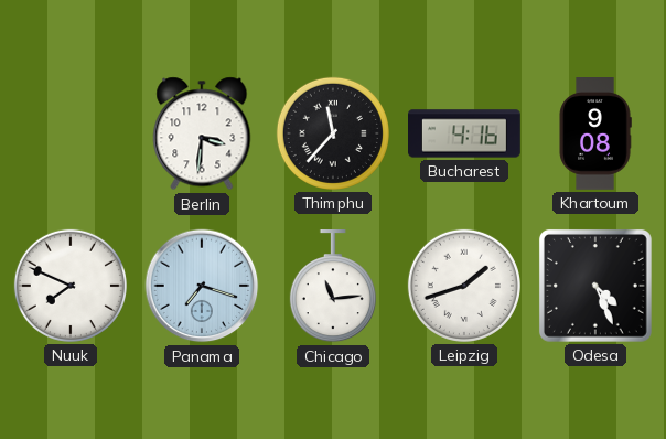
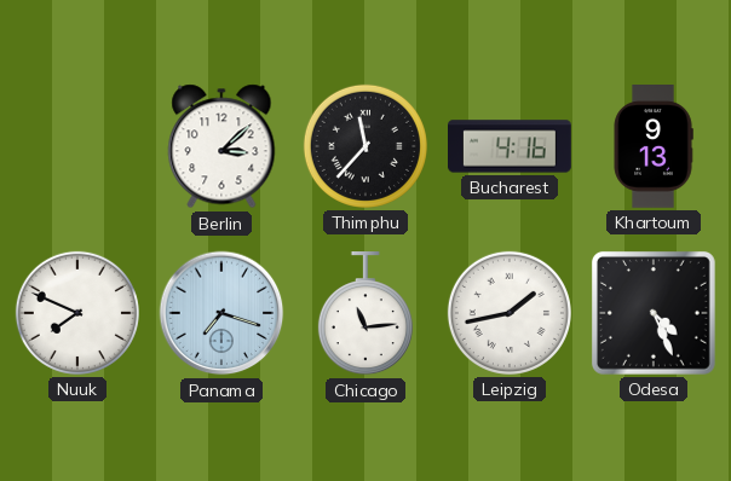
Berlin: 3:31 -> 3:08
Khartoum: 9:08 -> 9:13
Leipzig: 1:42 -> 1:43
